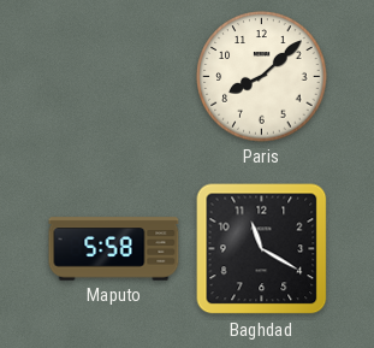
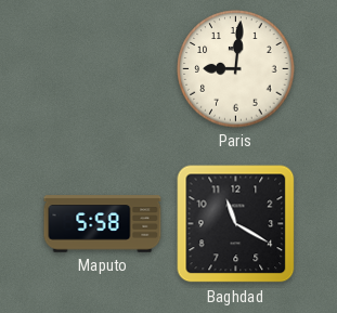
Paris: 8:08 -> 9:01
